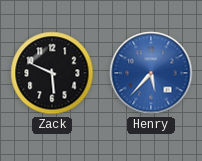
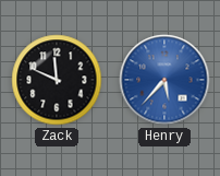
Zack: 5:49 -> 11:49
